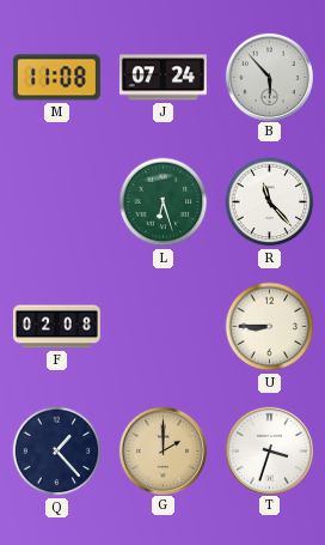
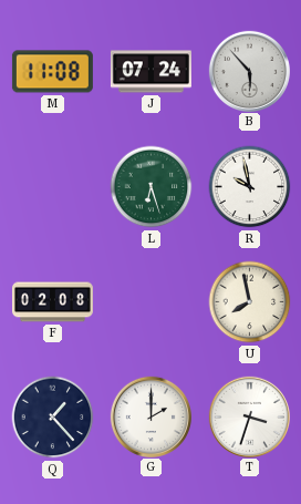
R: 11:23 -> 9:58
U: 8:45 -> 7:58
G dial: champagne -> white
